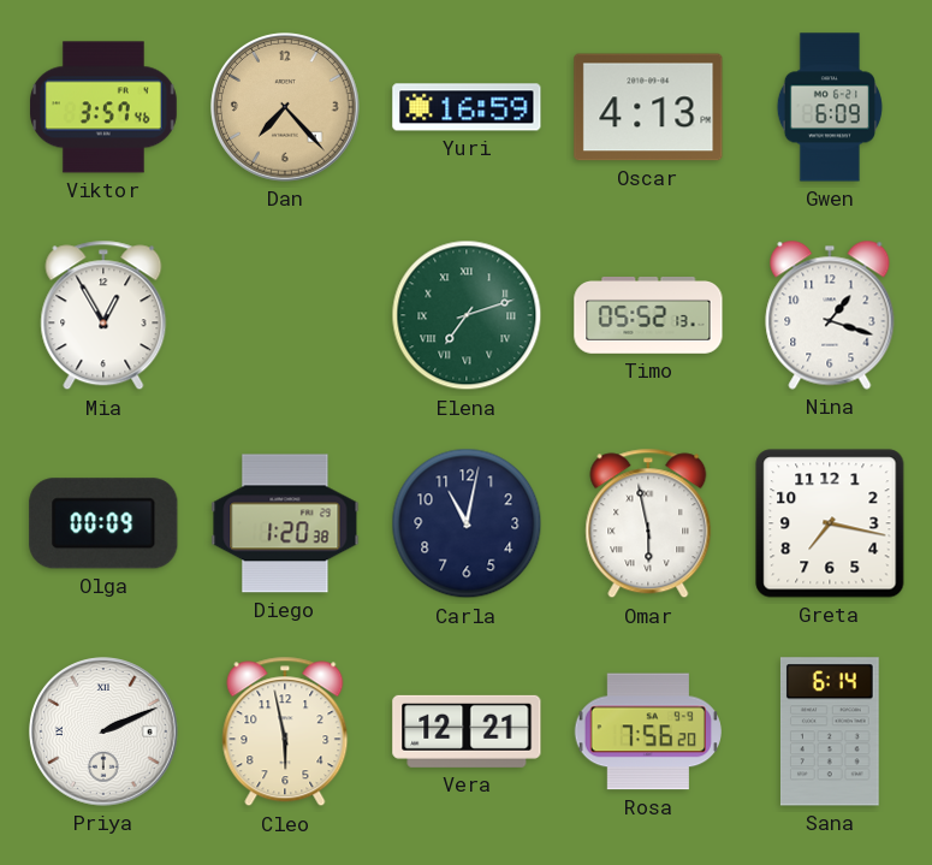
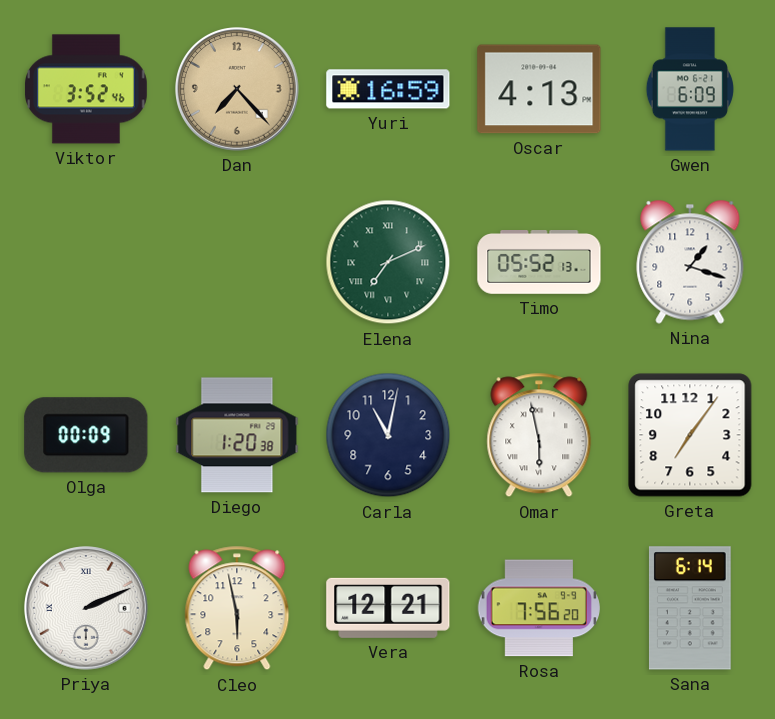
Viktor: 3:57 -> 3:52
Mia: 12:55 -> none
Elena: 7:12 -> 7:11
Greta: 7:17 -> 7:06
